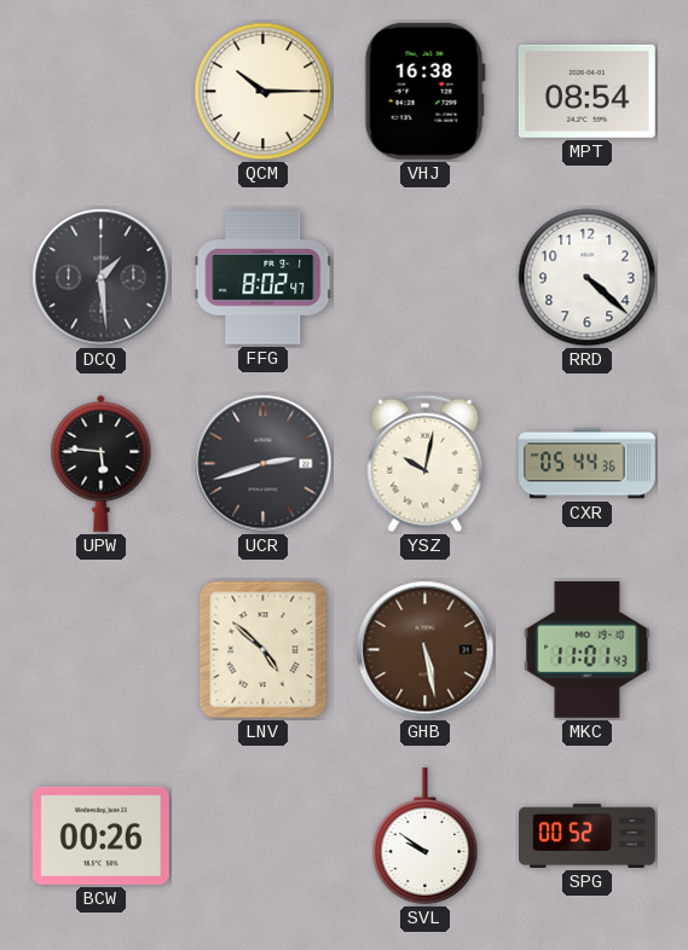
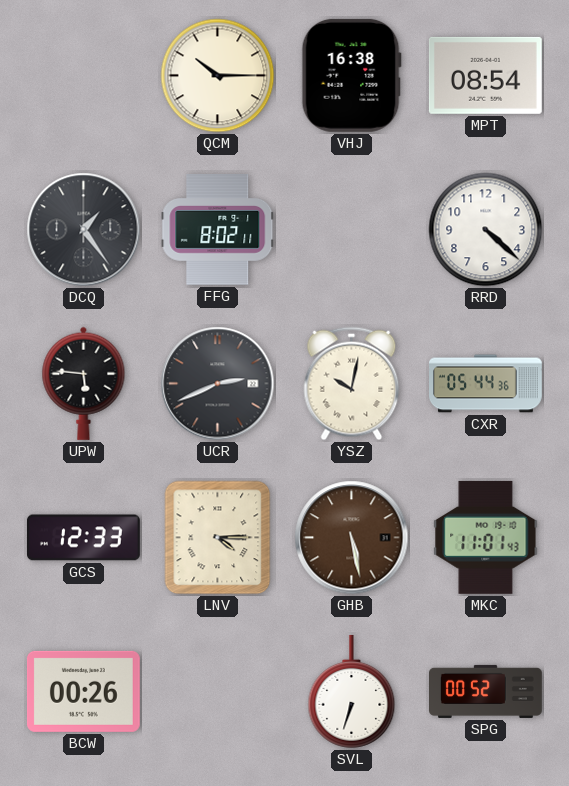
DCQ: 1:29 -> 1:24
FFG: 8:02:47 -> 8:02:11
UCR: 2:42 -> 2:41
GCS: none -> 12:33
LNV: 4:52 -> 4:15
SVL: 9:51 -> 6:33
